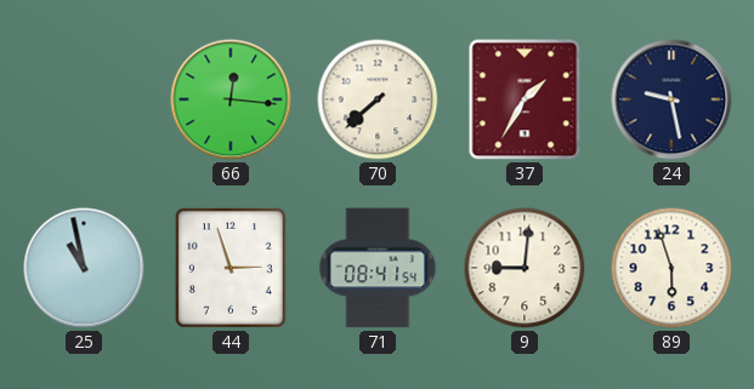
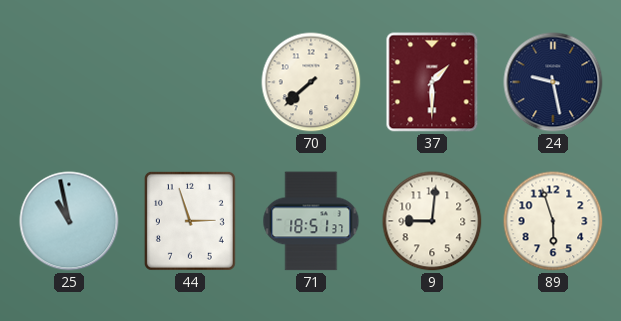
66: 12:16 -> none
37: 1:35 -> 1:30
71: 08:41 -> 18:51
